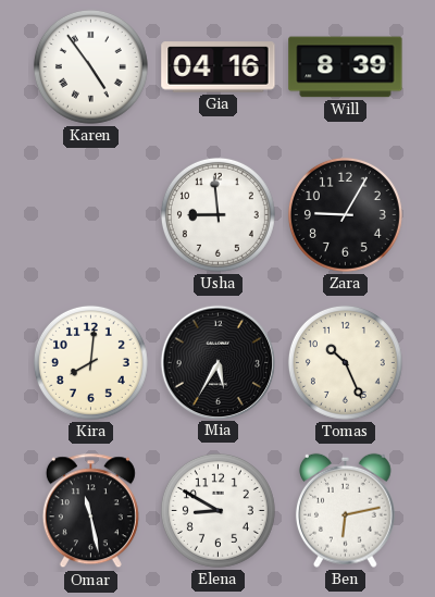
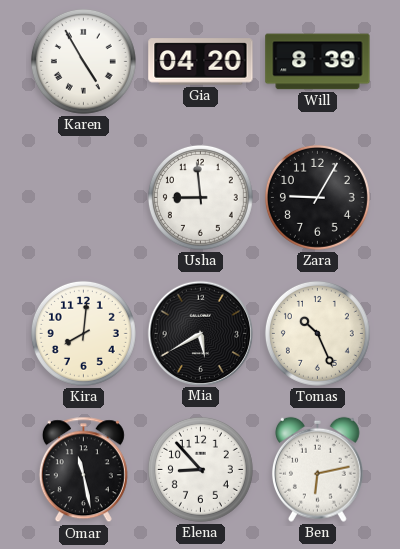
Karen: 4:54 -> 4:55
Gia: 04:16 -> 04:20
Mia: 5:35 -> 5:40
Elena: 8:50 -> 8:53
